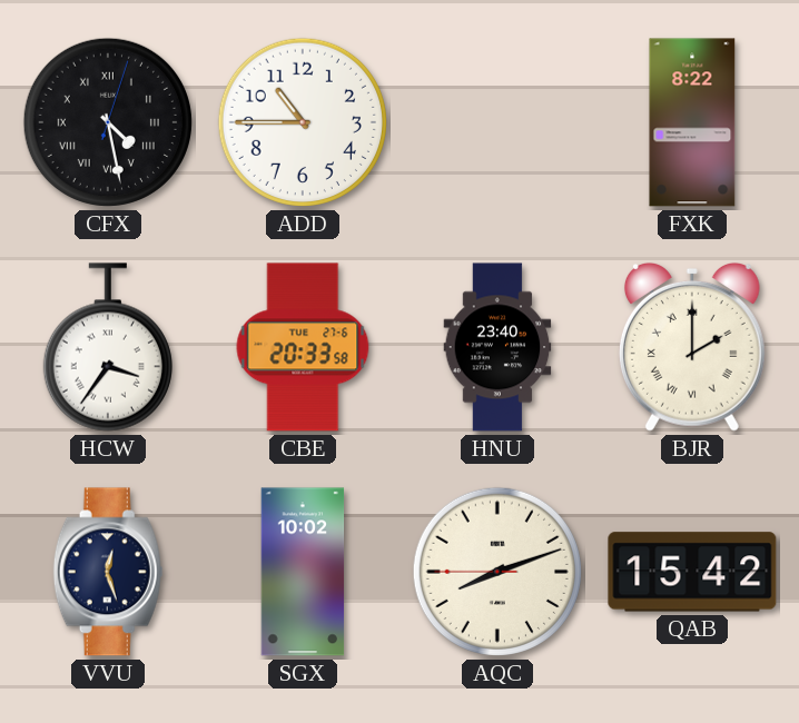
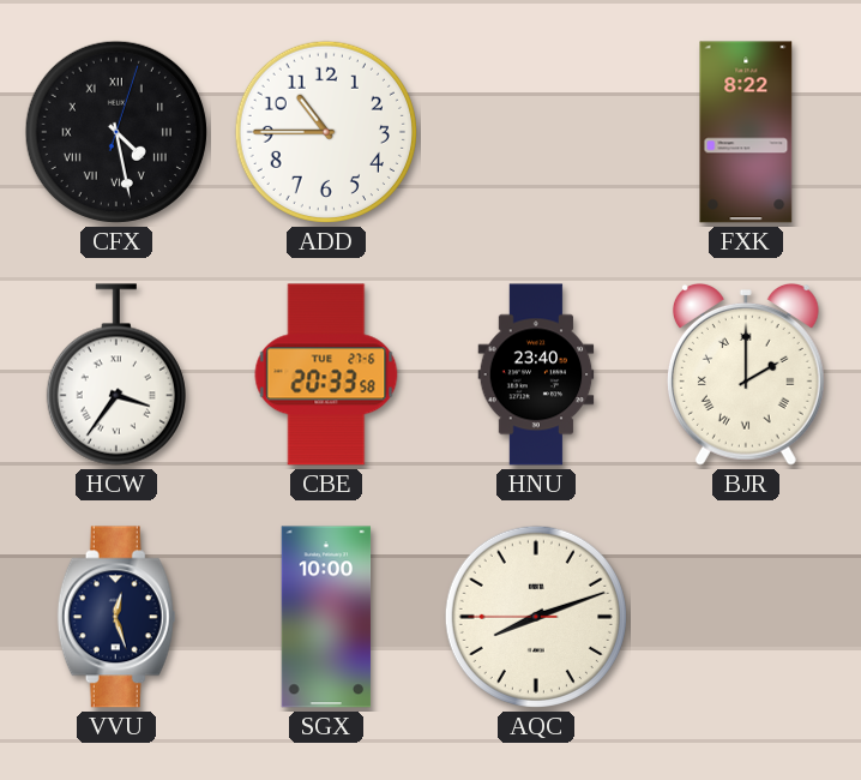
SGX: 10:02 -> 10:00
QAB: 15:42 -> none
